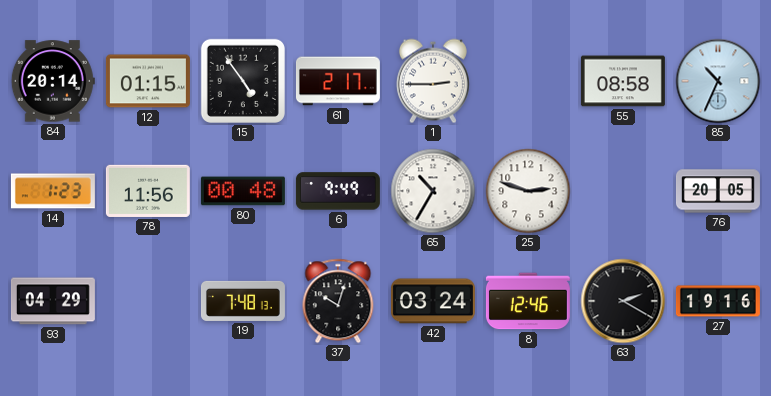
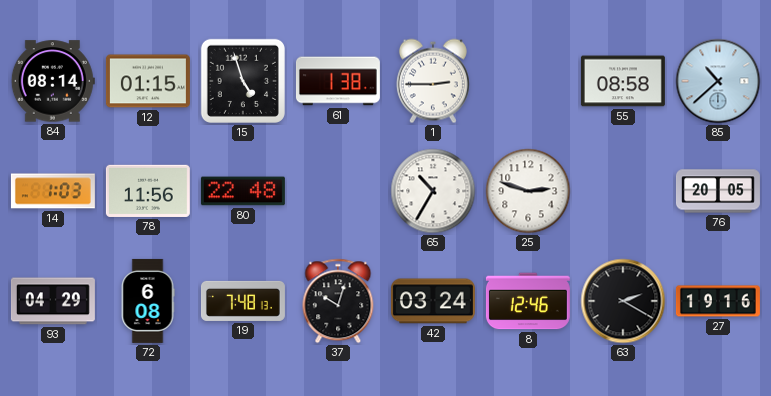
84: 20:14 -> 08:14
15: 4:54 -> 4:57
61: 2:17 -> 1:38
85: 10:34 -> 10:38
14: 1:23 -> 1:03
80: 00:48 -> 22:48
6: 9:49 -> none
72: none -> 6:08
